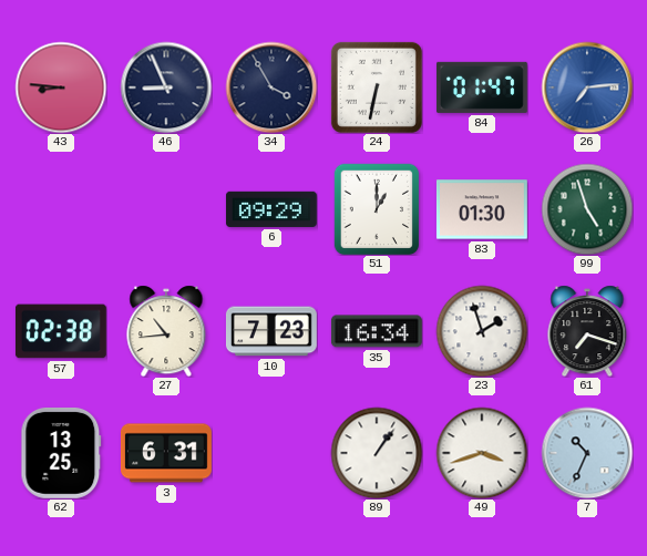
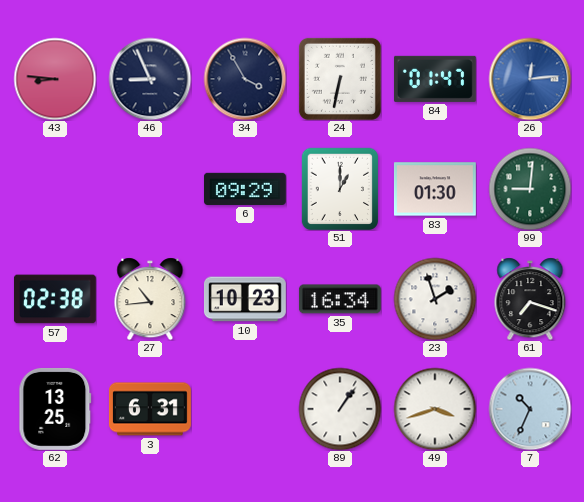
26: 7:14 -> 12:14
99: 4:57 -> 9:01
10: 7:23 -> 10:23
